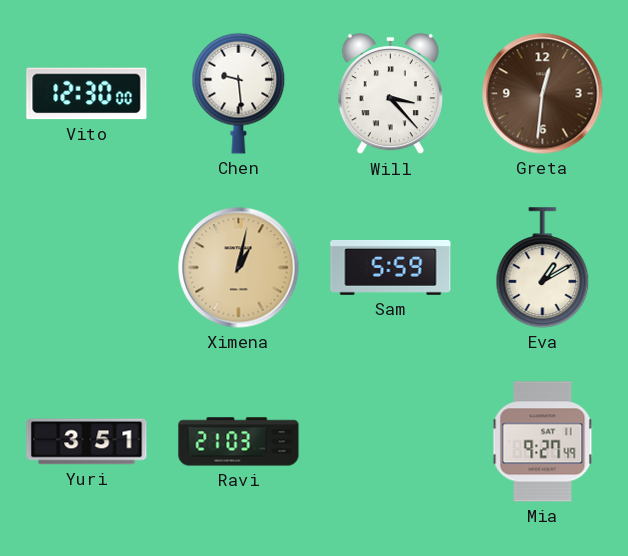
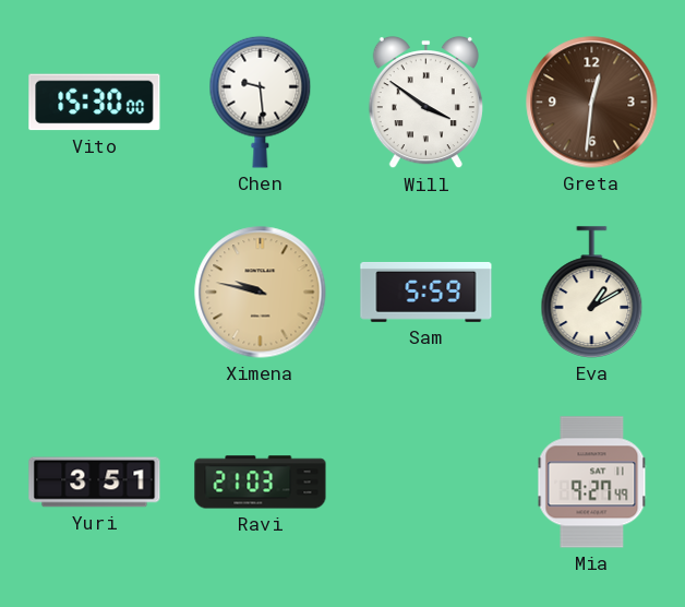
Vito: 12:30 -> 15:30
Will: 3:23 -> 3:51
Ximena: 1:02 -> 9:47
